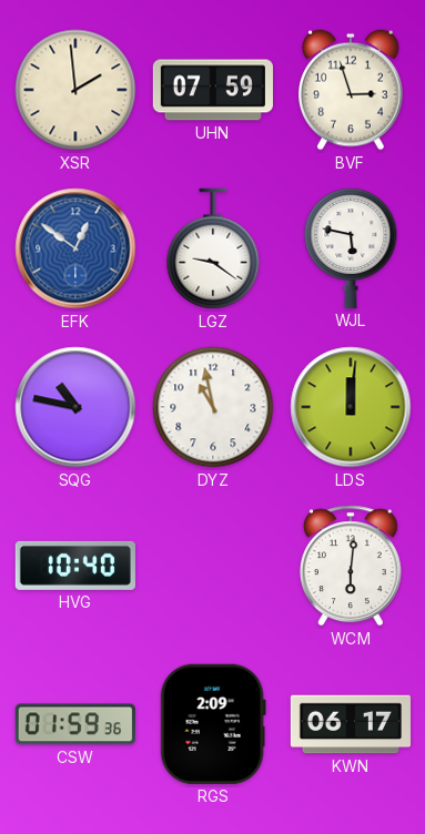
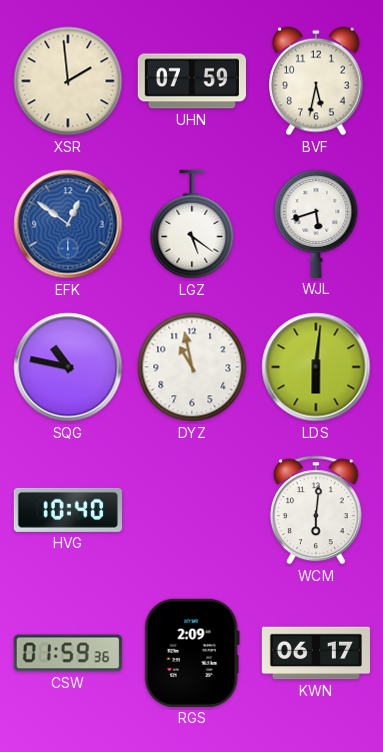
BVF: 2:57 -> 5:32
LGZ: 9:21 -> 5:21
WJL: 5:47 -> 5:42
LDS: 12:01 -> 6:01
